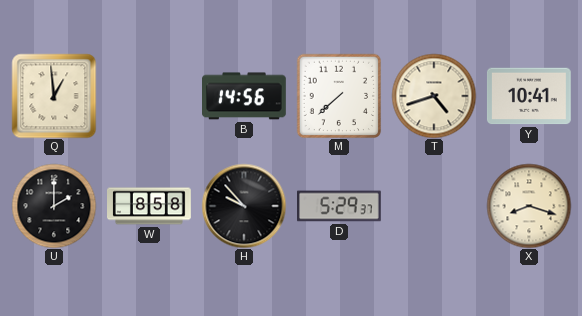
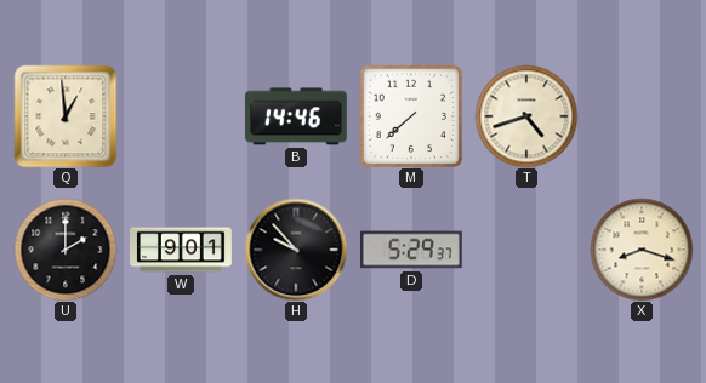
B: 14:56 -> 14:46
Y: 10:41 -> none
W: 8:58 -> 9:01
